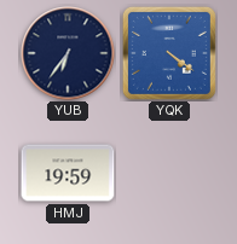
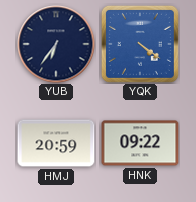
HMJ: 19:59 -> 20:59
HNK: none -> 09:22
